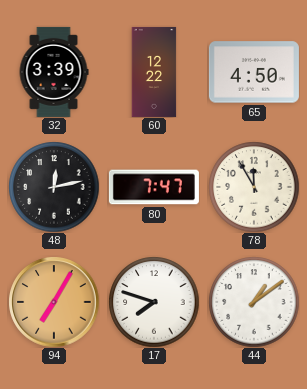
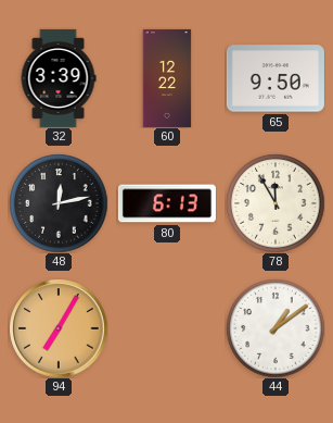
65: 4:50 -> 9:50
80: 7:47 -> 6:13
17: 7:48 -> none
